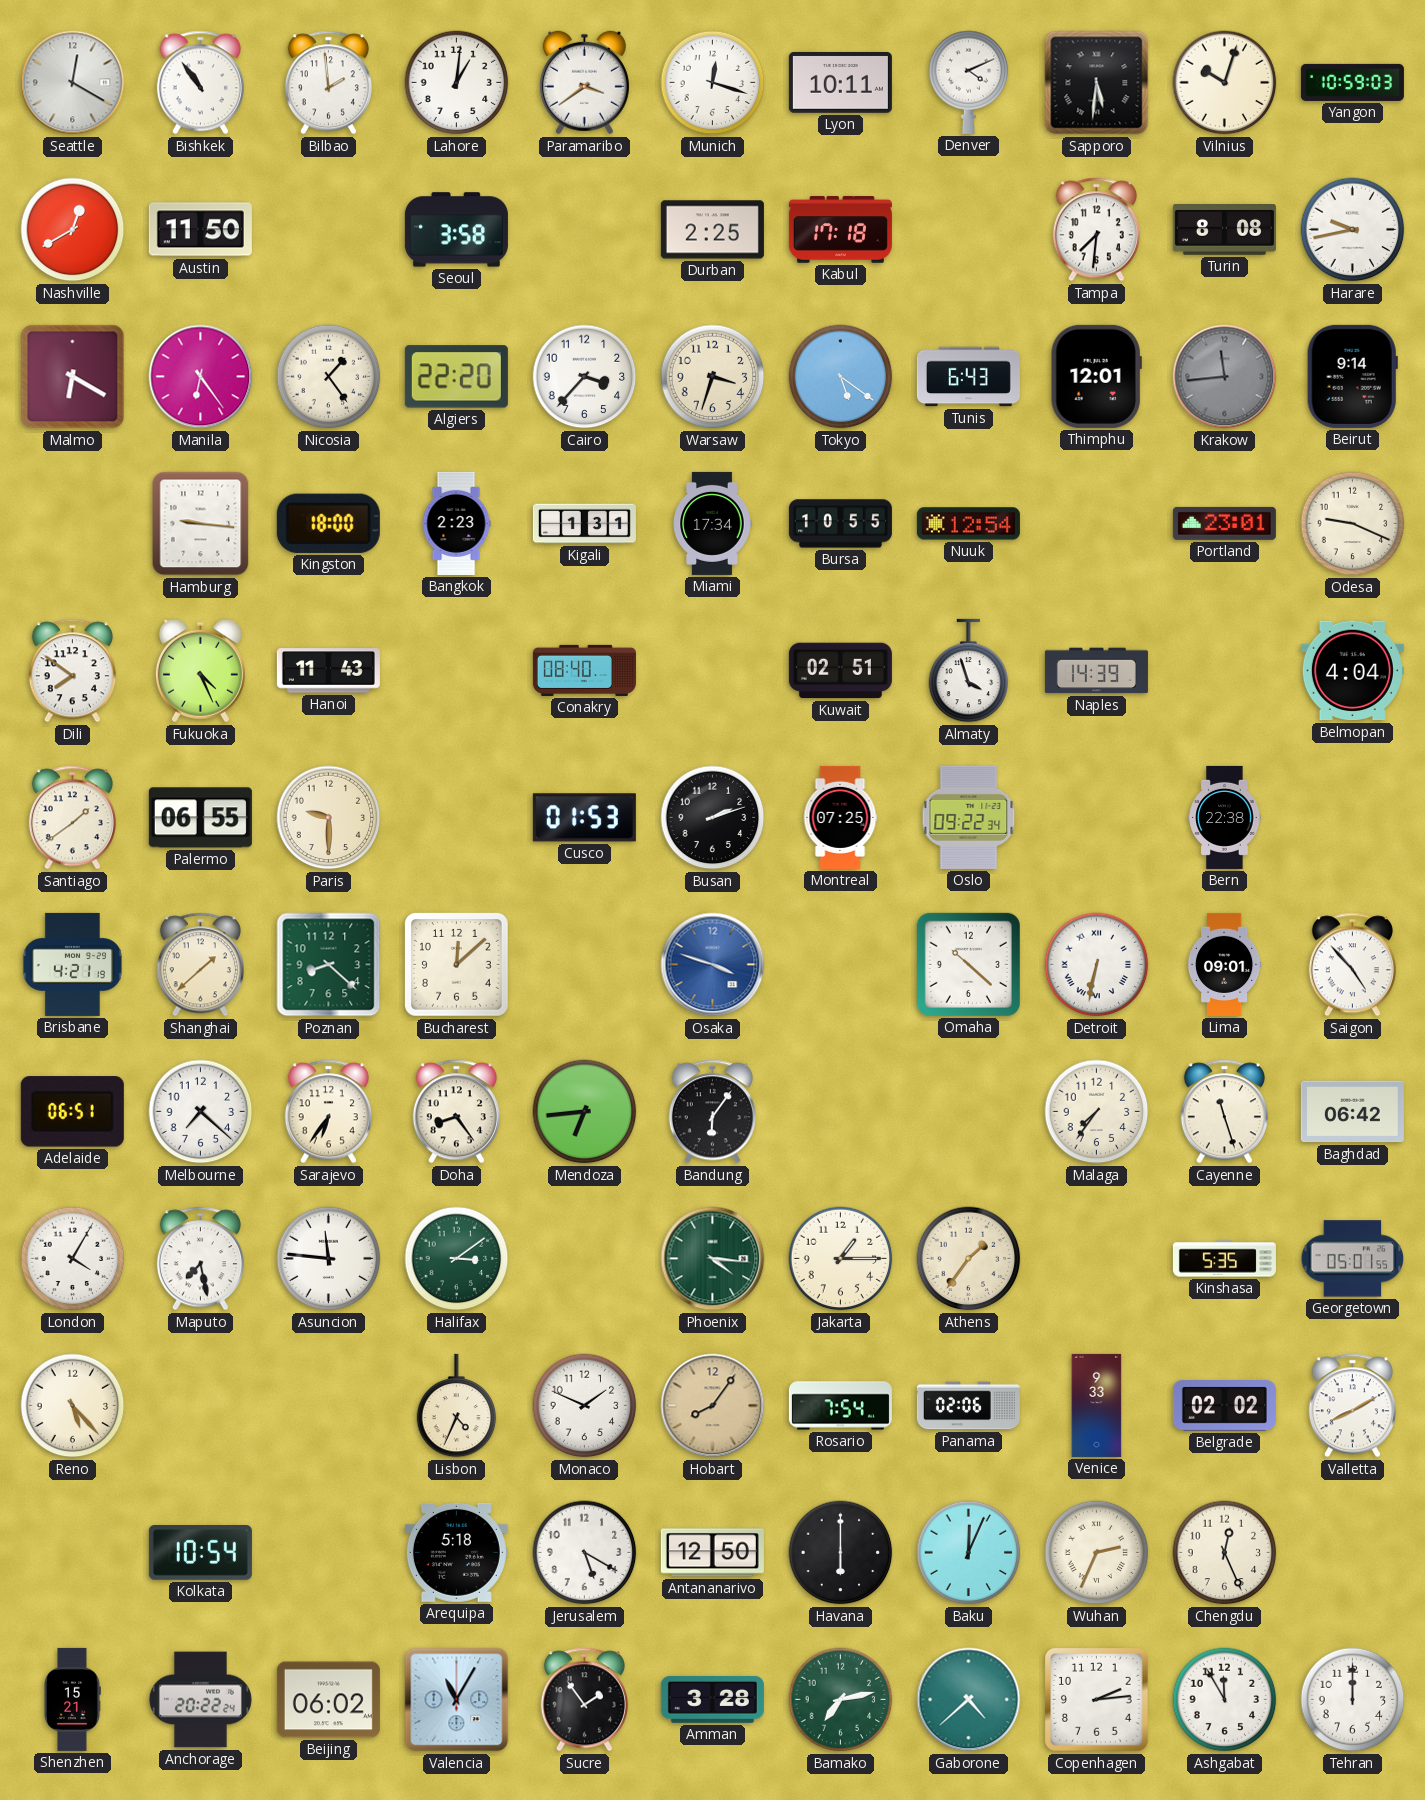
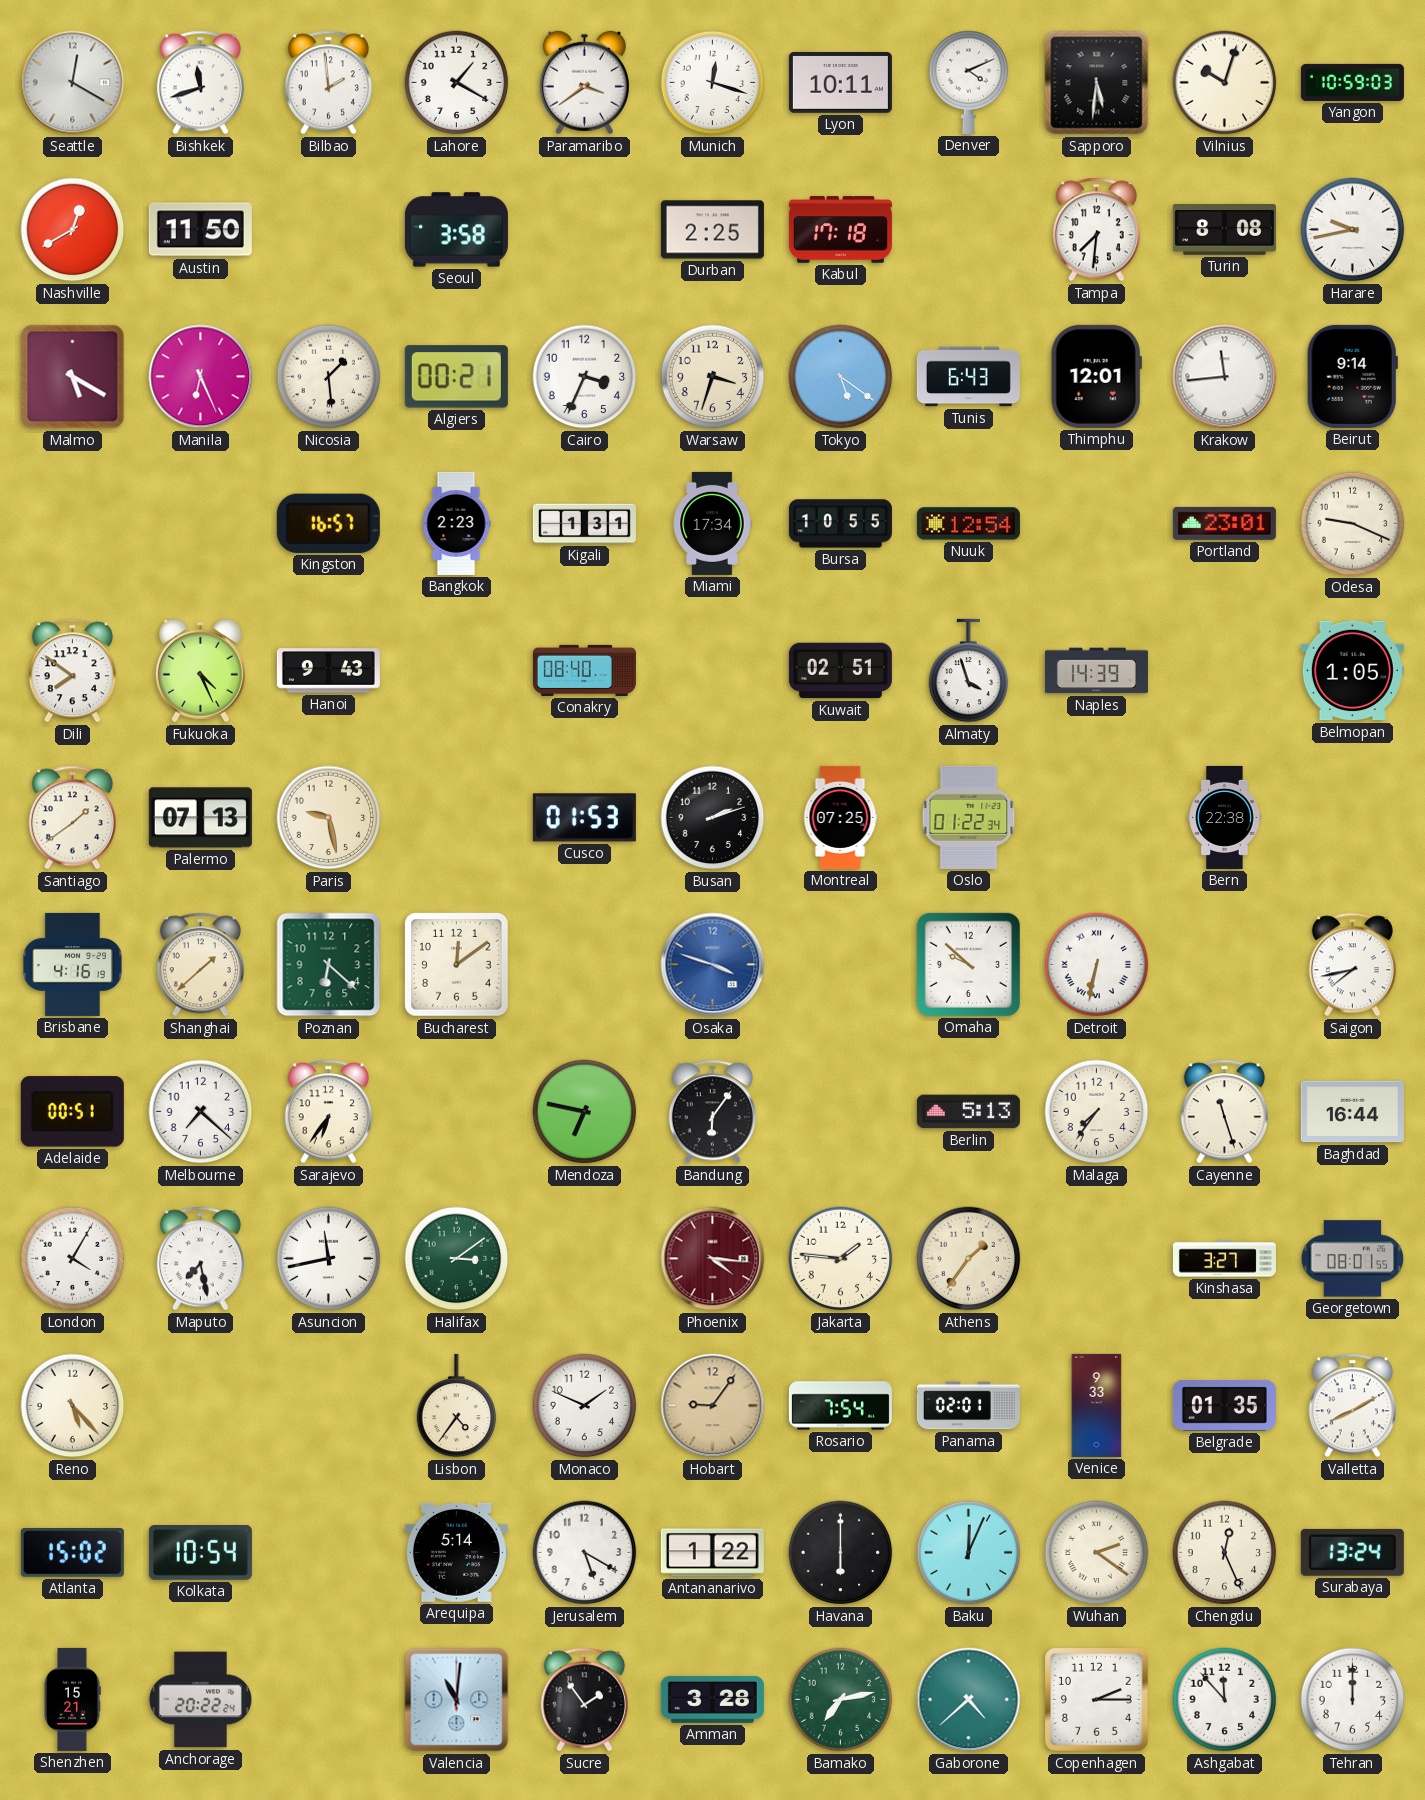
Bishkek: 10:54 -> 11:42
Lahore: 1:01 -> 1:20
Malmo: 6:20 -> 5:20
Manila: 6:24 -> 6:26
Nicosia: 1:24 -> 1:29
Algiers: 22:20 -> 00:21
Cairo: 3:37 -> 3:34
Krakow dial: grey -> white
Hamburg: 9:16 -> none
Kingston: 18:00 -> 16:57
Hanoi: 11:43 -> 9:43
Belmopan: 4:04 -> 1:05
Palermo: 06:55 -> 07:13
Paris: 9:30 -> 9:28
Oslo: 09:22 -> 01:22
Brisbane: 4:21 -> 4:16
Poznan: 8:22 -> 6:22
Bucharest: 12:08 -> 12:09
Omaha: 10:22 -> 9:52
Lima: 09:01 -> none
Saigon: 4:53 -> 7:43
Adelaide: 06:51 -> 00:51
Doha: 8:24 -> none
Mendoza: 6:44 -> 6:47
Berlin: none -> 5:13
Baghdad: 06:42 -> 16:44
Asuncion: 11:46 -> 11:43
Phoenix dial: green -> burgundy
Jakarta: 1:15 -> 1:46
Kinshasa: 5:35 -> 3:27
Georgetown: 05:01 -> 08:01
Lisbon: 4:34 -> 4:36
Hobart: 8:06 -> 9:06
Panama: 02:06 -> 02:01
Belgrade: 02:02 -> 01:35
Atlanta: none -> 15:02
Arequipa: 5:18 -> 5:14
Antananarivo: 12:50 -> 1:22
Wuhan: 2:34 -> 2:21
Surabaya: none -> 13:24
Beijing: 06:02 -> none
Valencia: 11:05 -> 11:01
Copenhagen: 2:14 -> 2:15
Ashgabat: 11:55 -> 11:53
